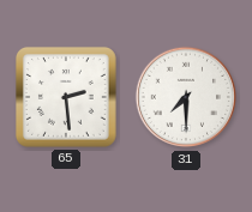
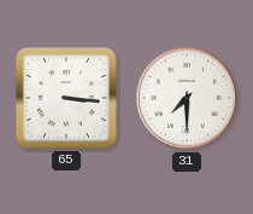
65: 2:29 -> 3:16
